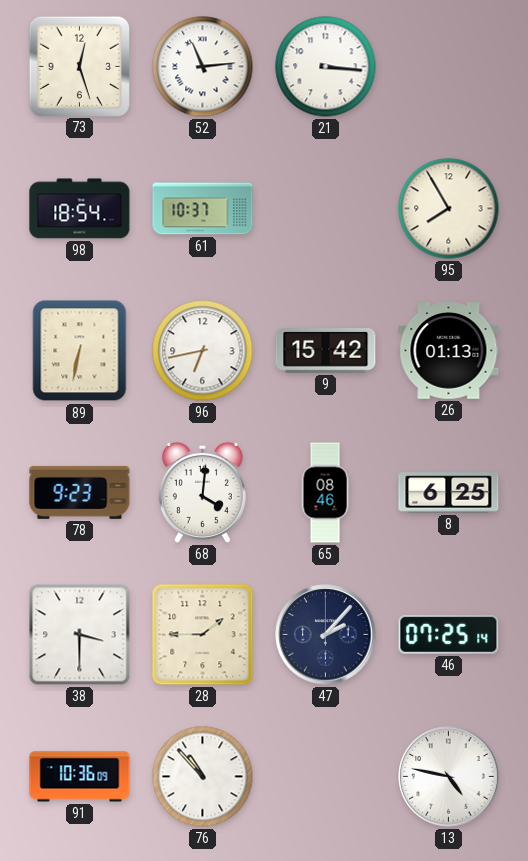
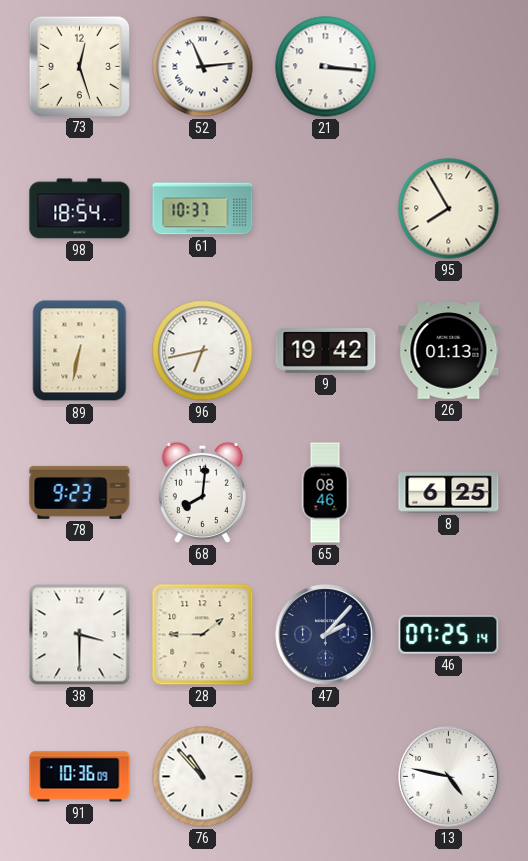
9: 15:42 -> 19:42
68: 4:01 -> 8:01
